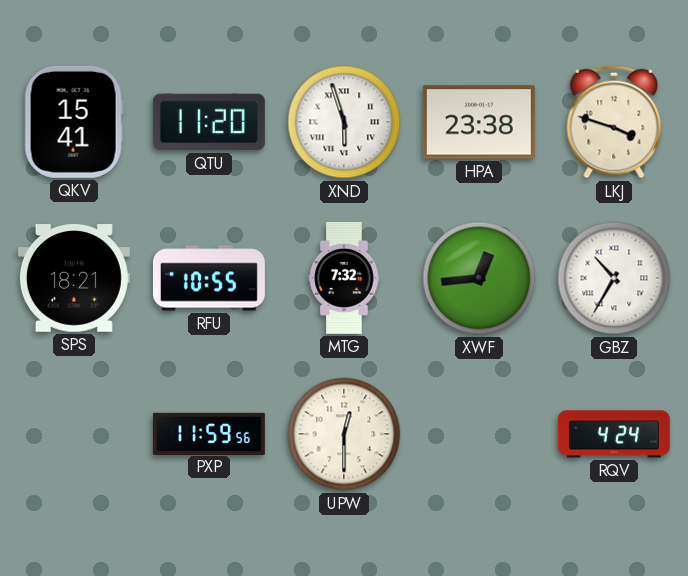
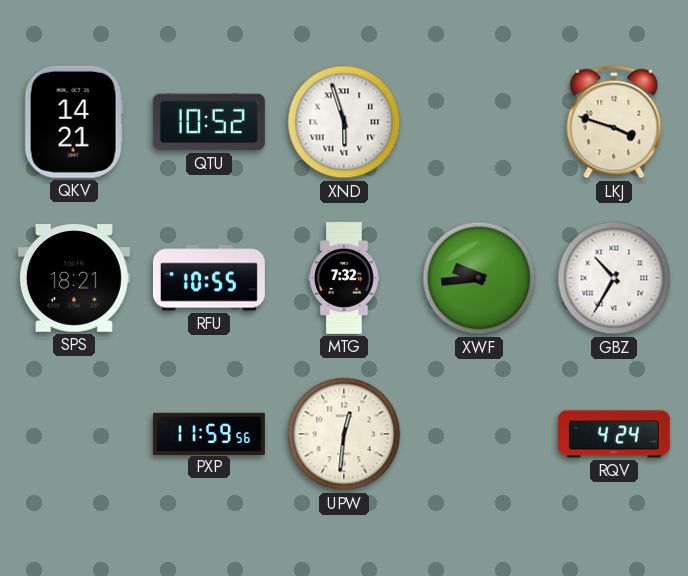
QKV: 15:41 -> 14:21
QTU: 11:20 -> 10:52
HPA: 23:38 -> none
XWF: 12:44 -> 9:44
UPW: 12:30 -> 12:31
